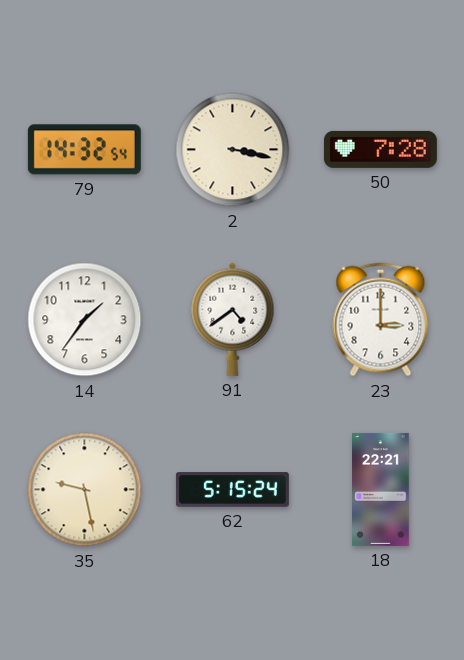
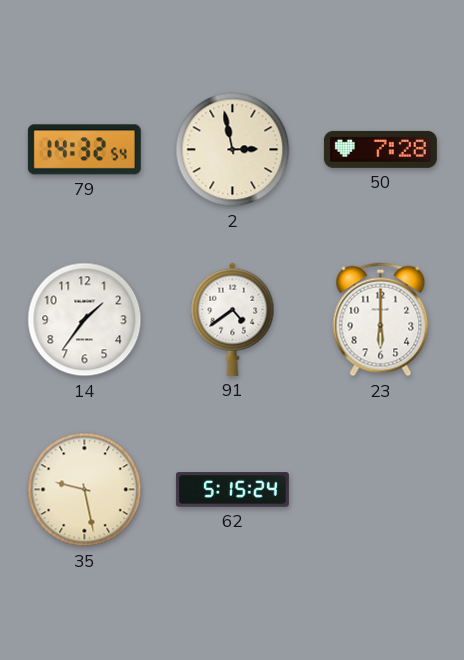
2: 3:17 -> 2:58
23: 3:00 -> 6:00
18: 22:21 -> none
